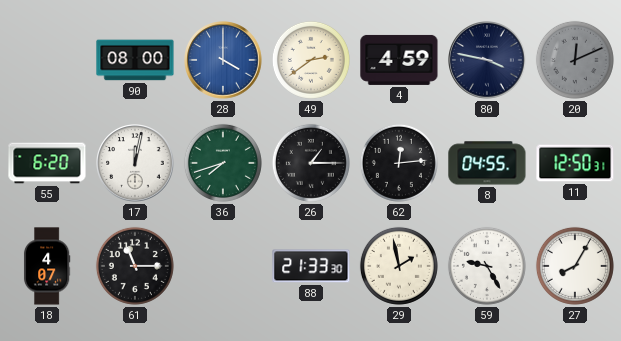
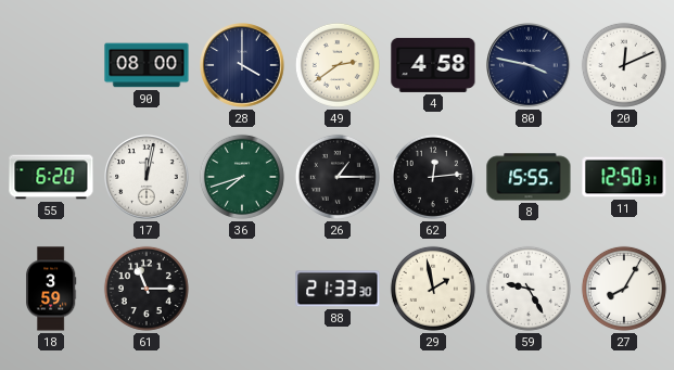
28 dial: blue -> navy
4: 4:59 -> 4:58
20 dial: grey -> white
8: 04:55 -> 15:55
18: 4:07 -> 3:59
